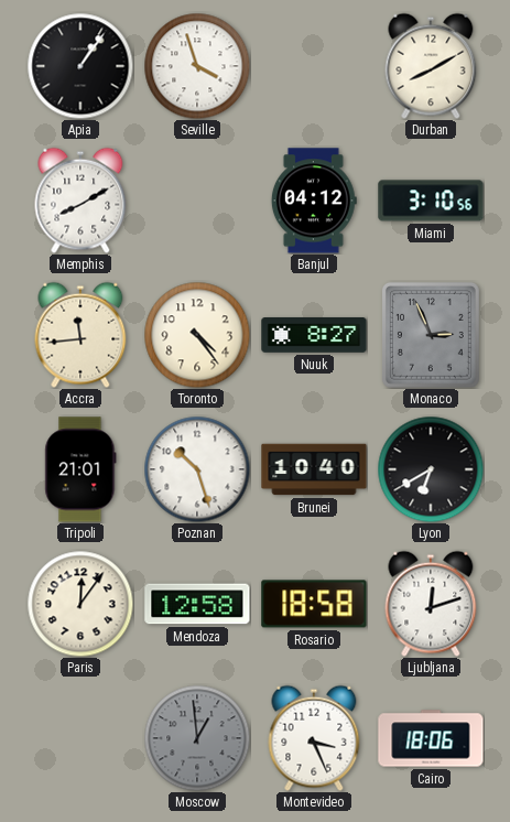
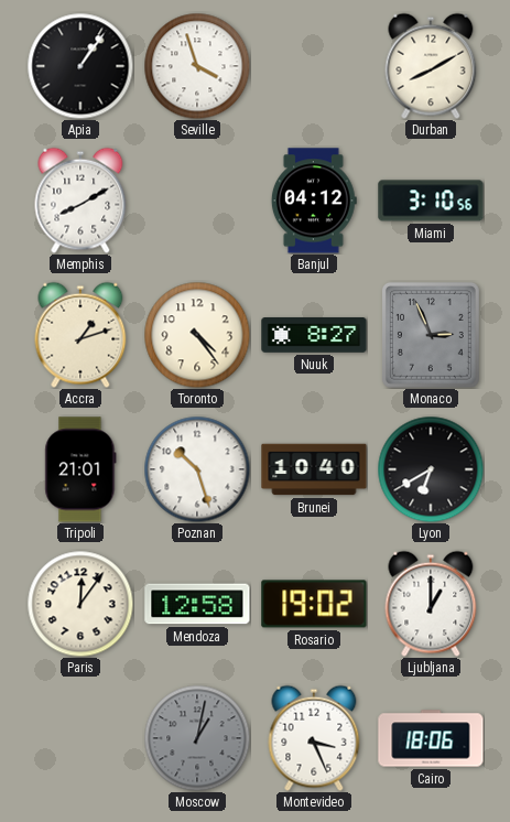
Accra: 11:44 -> 1:12
Rosario: 18:58 -> 19:02
Ljubljana: 12:12 -> 1:00
Moscow: 12:59 -> 1:02
